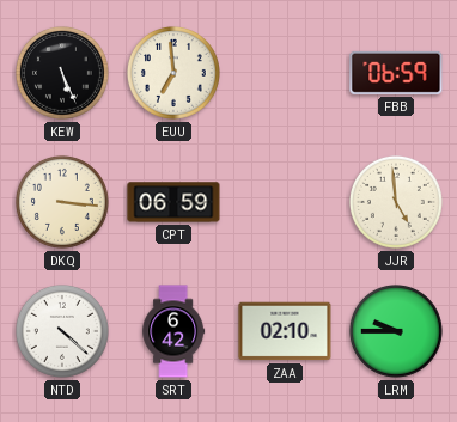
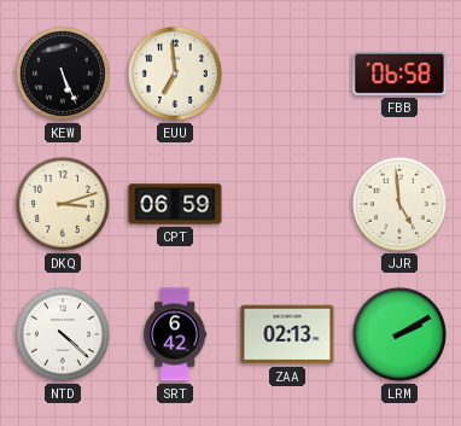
FBB: 06:59 -> 06:58
DKQ: 3:16 -> 3:12
ZAA: 02:10 -> 02:13
LRM: 9:45 -> 2:10
